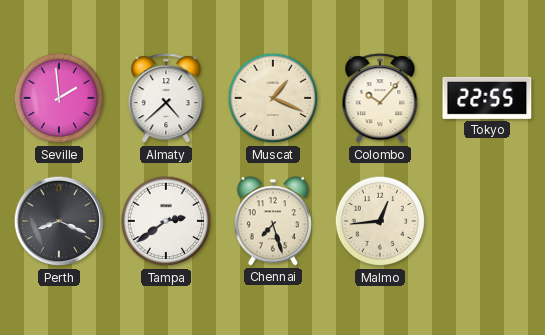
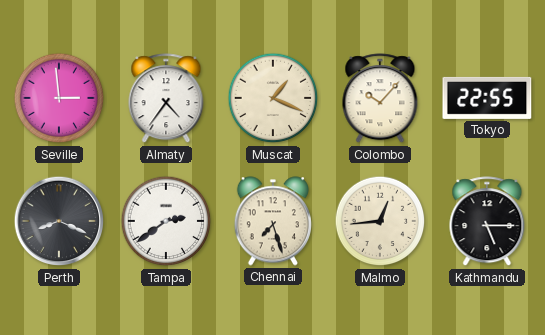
Seville: 1:59 -> 2:59
Almaty: 4:38 -> 4:36
Kathmandu: none -> 5:15
